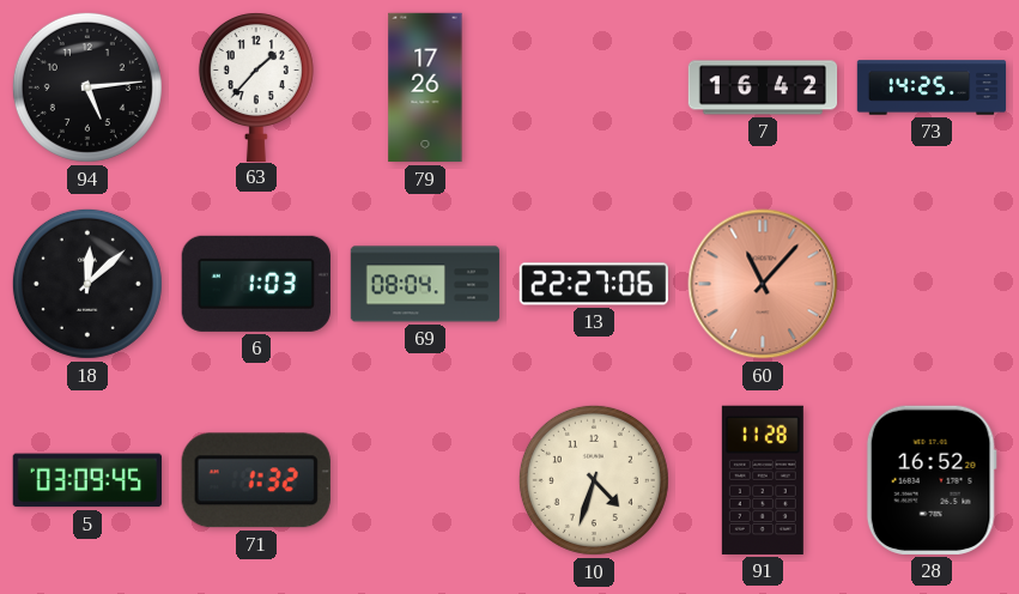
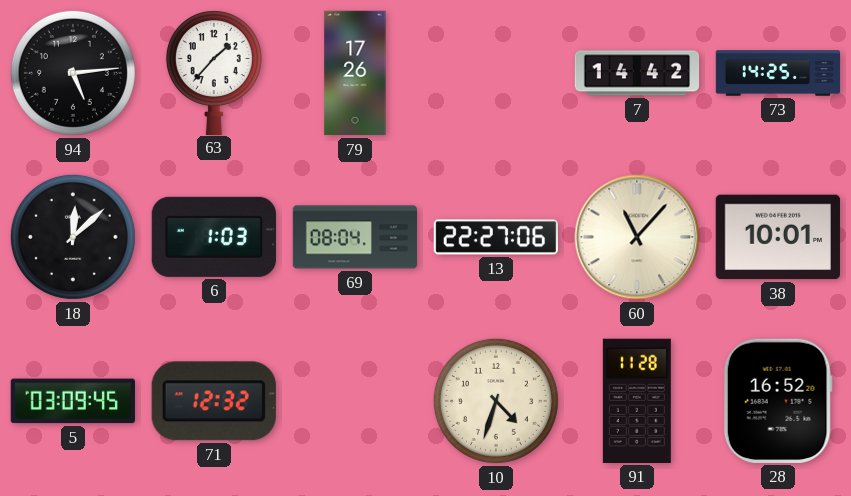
7: 16:42 -> 14:42
60 dial: salmon -> cream
38: none -> 10:01
71: 1:32 -> 12:32
